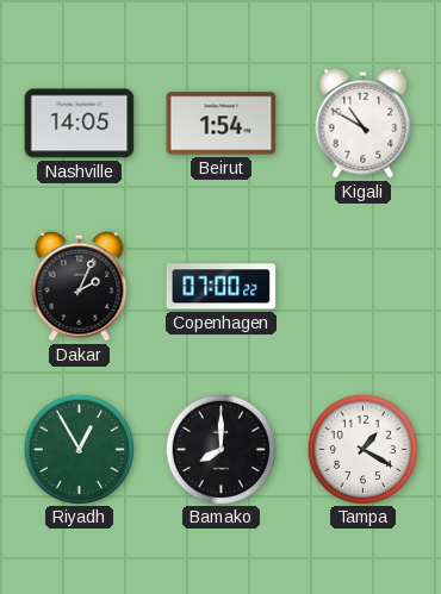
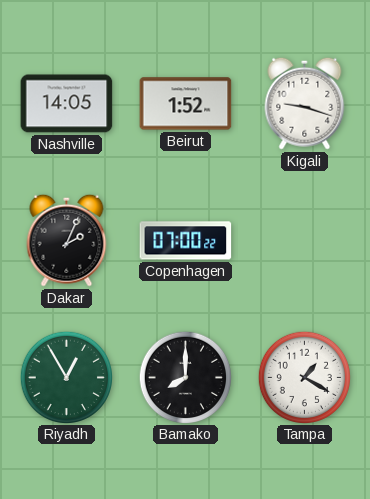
Beirut: 1:54 -> 1:52
Kigali: 10:50 -> 9:18
